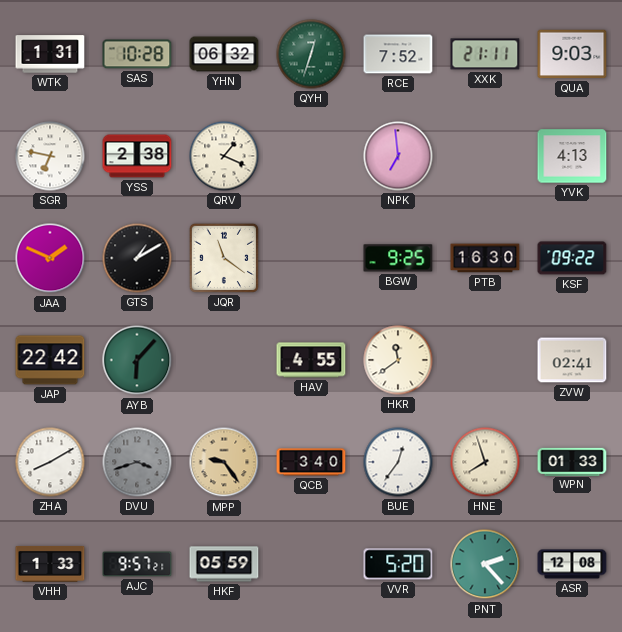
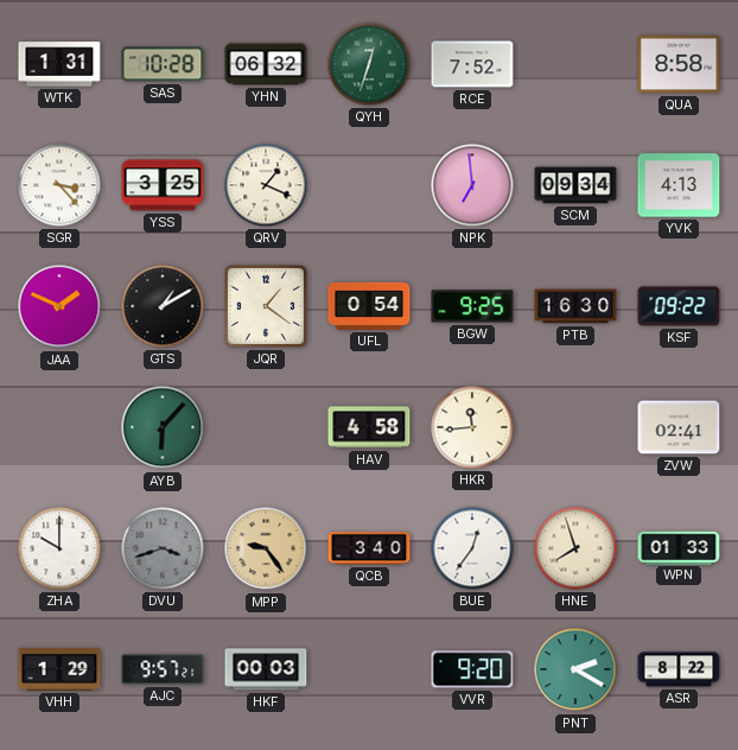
XXK: 21:11 -> none
QUA: 9:03 -> 8:58
SGR: 6:47 -> 3:23
YSS: 2:38 -> 3:25
SCM: none -> 09:34
JQR: 11:21 -> 1:21
UFL: none -> 0:54
JAP: 22:42 -> none
HAV: 4:55 -> 4:58
HKR: 11:39 -> 11:44
ZHA: 8:10 -> 10:00
VHH: 1:33 -> 1:29
HKF: 05:59 -> 00:03
VVR: 5:20 -> 9:20
PNT: 2:23 -> 2:20
ASR: 12:08 -> 8:22
